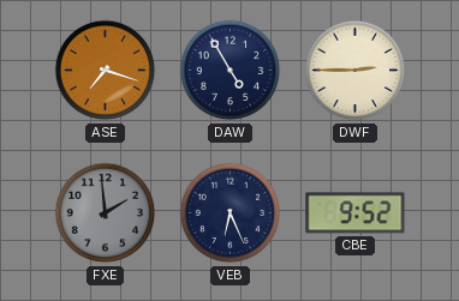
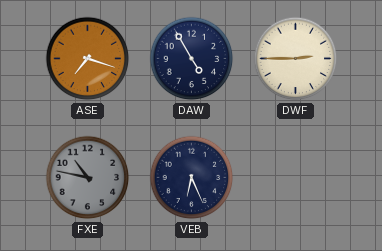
FXE: 1:59 -> 10:47
CBE: 9:52 -> none
